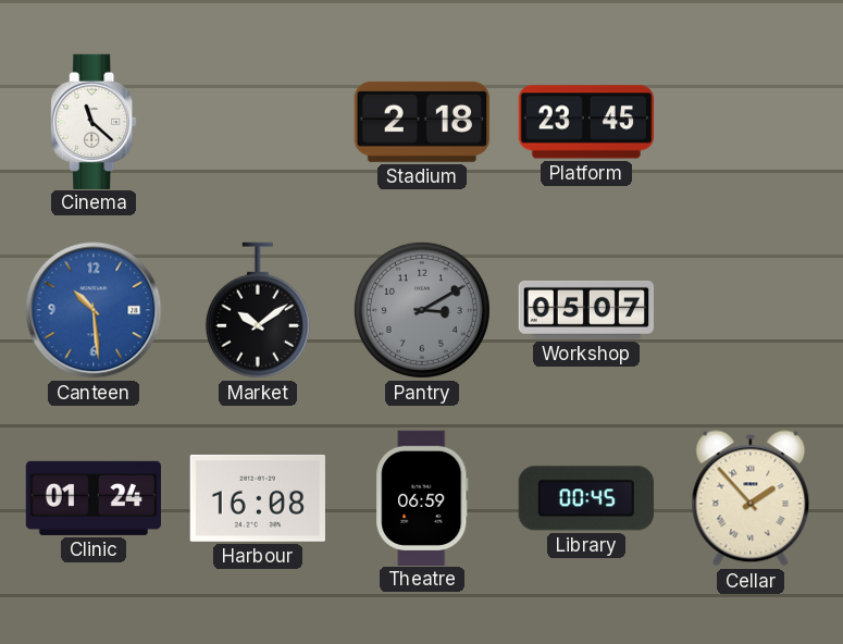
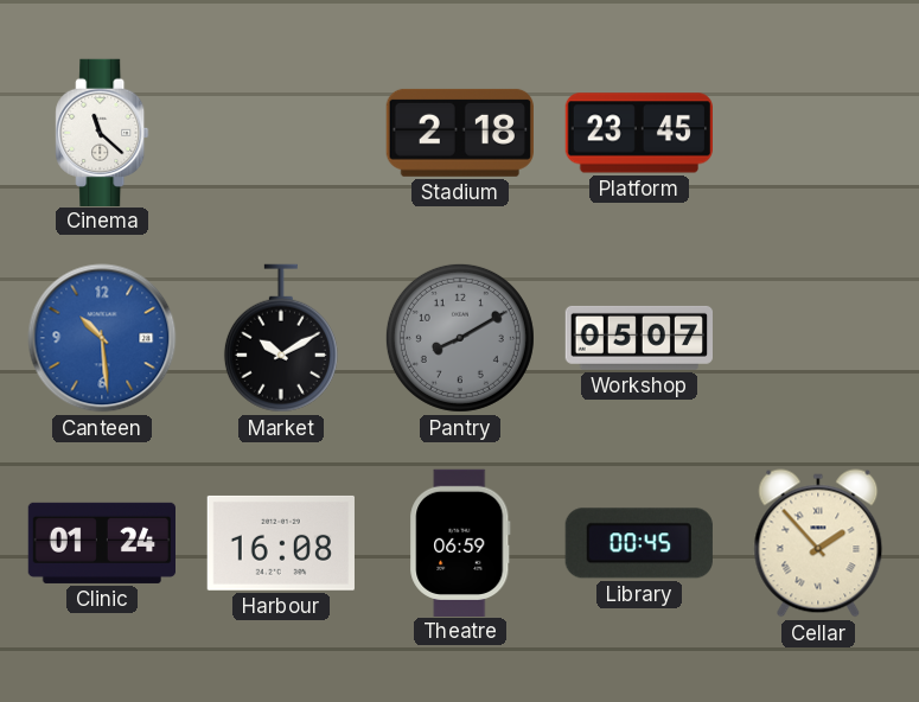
Market: 10:09 -> 10:10
Pantry: 3:10 -> 8:10
